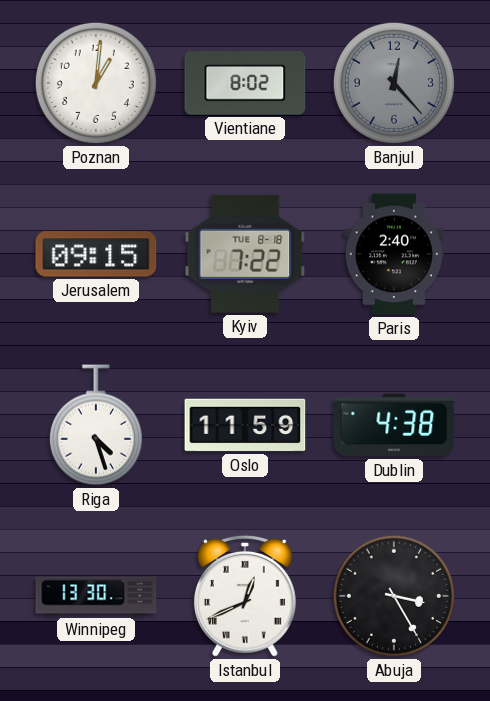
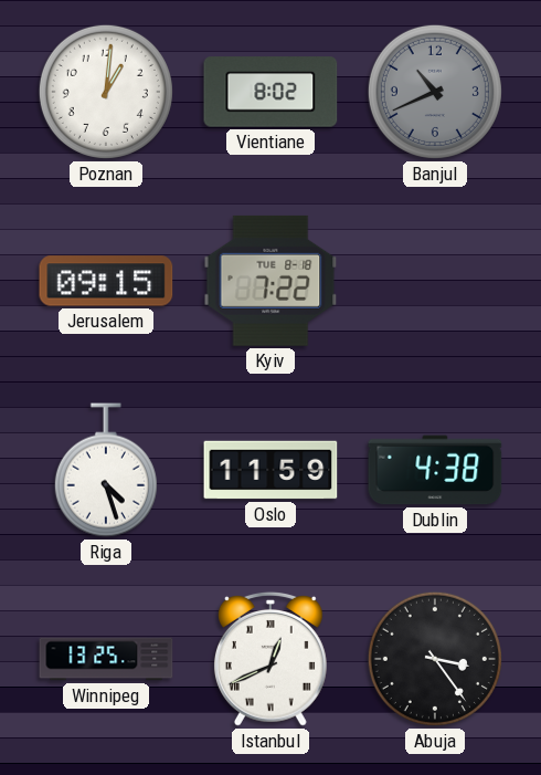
Banjul: 12:23 -> 10:41
Paris: 2:40 -> none
Winnipeg: 13:30 -> 13:25
Abuja: 3:25 -> 3:24
